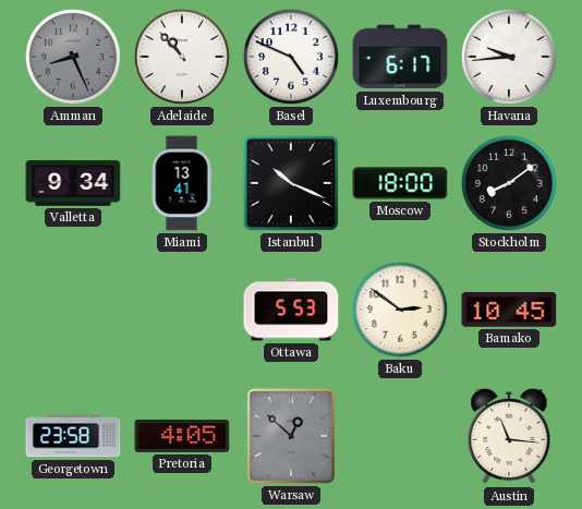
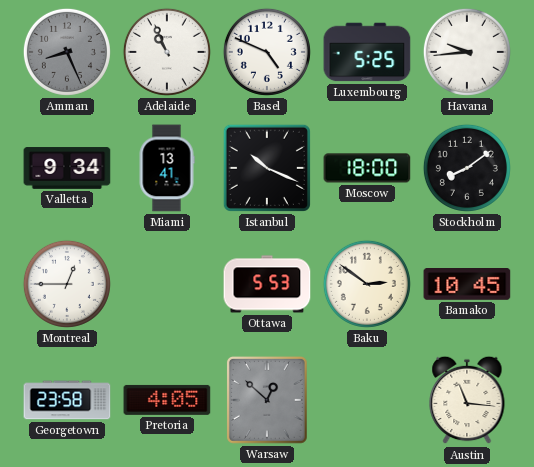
Adelaide: 10:53 -> 10:56
Luxembourg: 6:17 -> 5:25
Montreal: none -> 12:45
